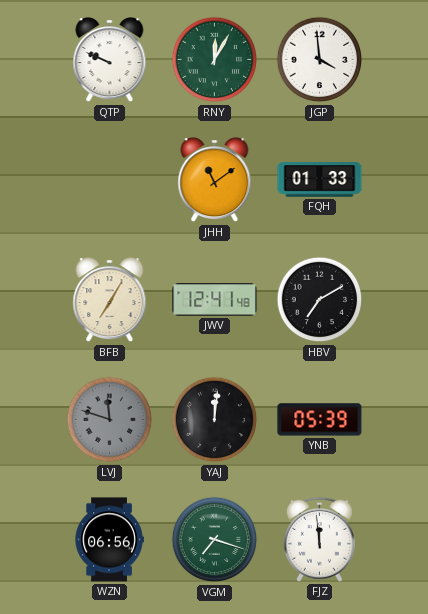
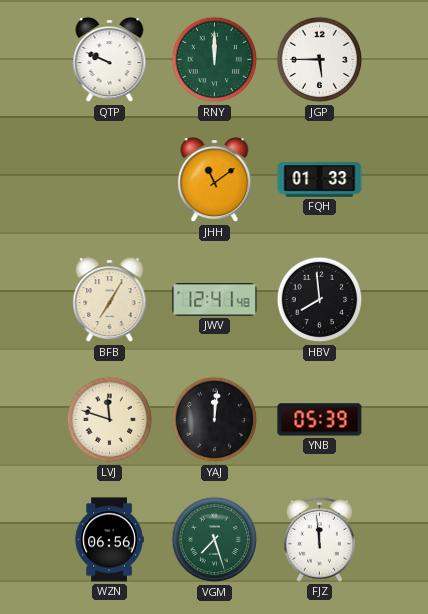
RNY: 12:05 -> 12:00
JGP: 3:59 -> 5:45
HBV: 7:10 -> 7:59
LVJ dial: grey -> cream
VGM: 7:18 -> 7:27
